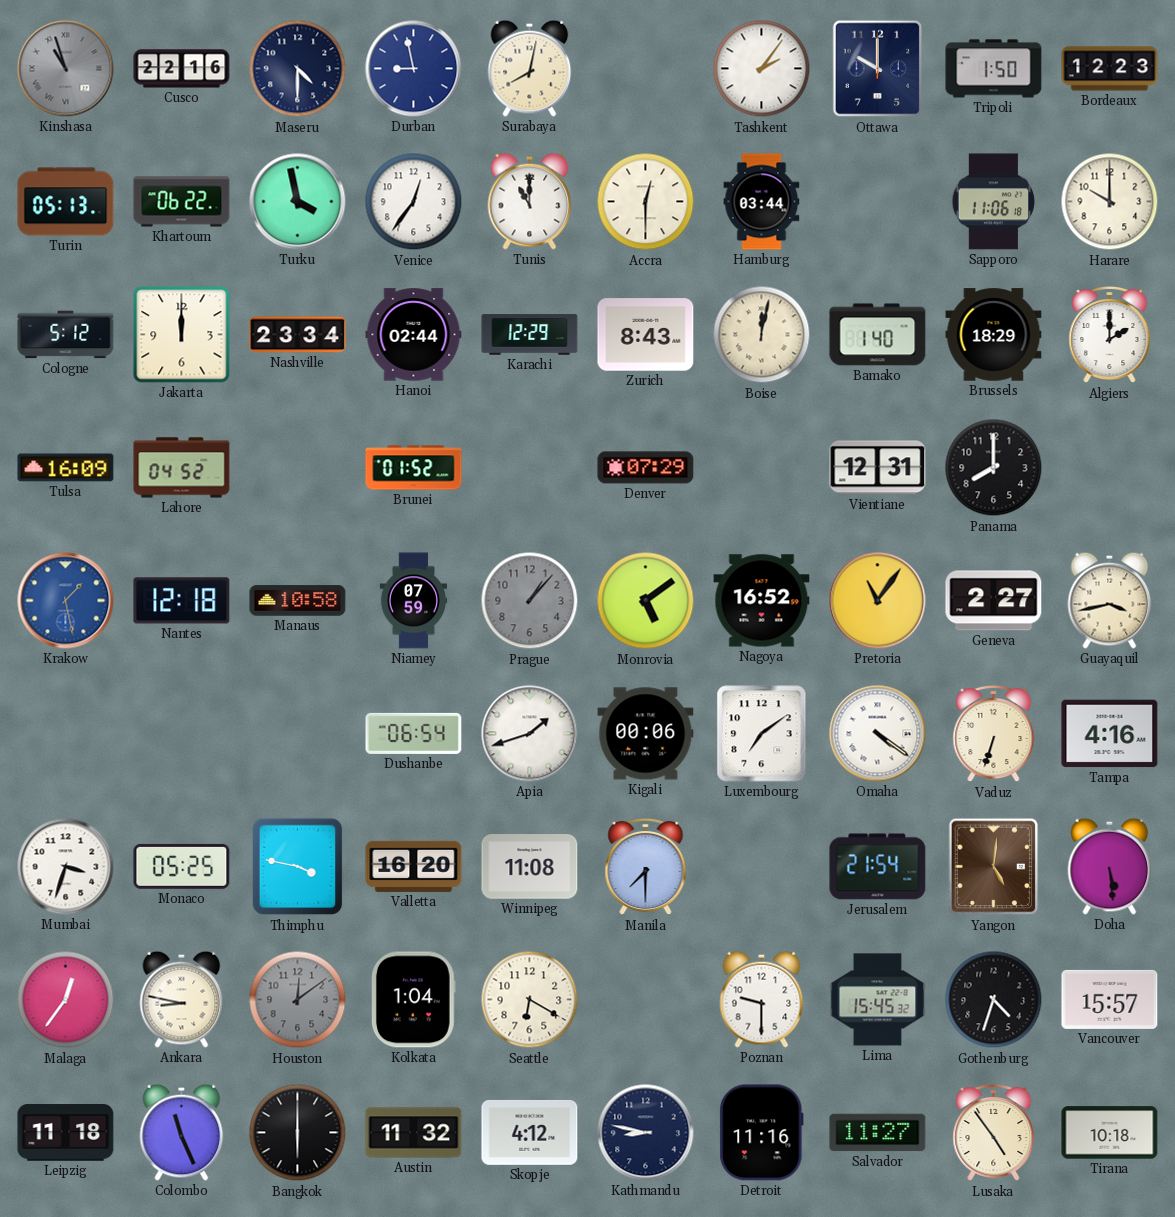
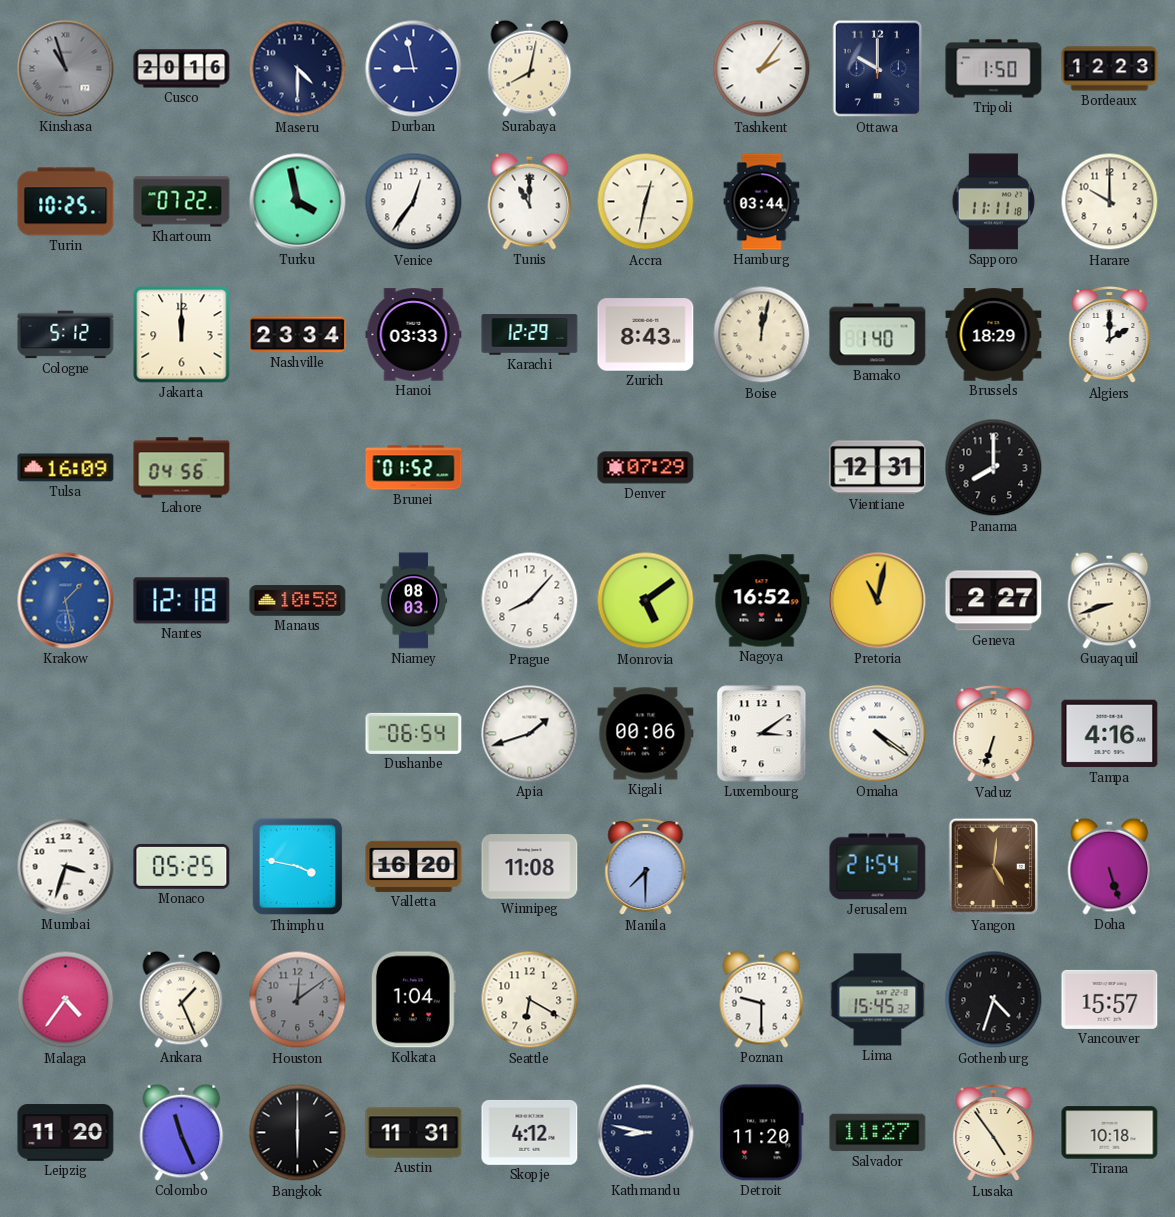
Cusco: 22:16 -> 20:16
Turin: 05:13 -> 10:25
Khartoum: 06:22 -> 07:22
Accra: 12:30 -> 12:32
Sapporo: 11:06 -> 11:11
Hanoi: 02:44 -> 03:33
Lahore: 04:52 -> 04:56
Niamey: 07:59 -> 08:03
Prague: 1:07 -> 8:07
Prague dial: grey -> white
Pretoria: 11:06 -> 11:02
Guayaquil: 3:43 -> 8:42
Luxembourg: 7:09 -> 3:09
Doha: 5:29 -> 5:27
Malaga: 12:36 -> 4:36
Ankara: 8:47 -> 1:26
Leipzig: 11:18 -> 11:20
Austin: 11:32 -> 11:31
Detroit: 11:16 -> 11:20
